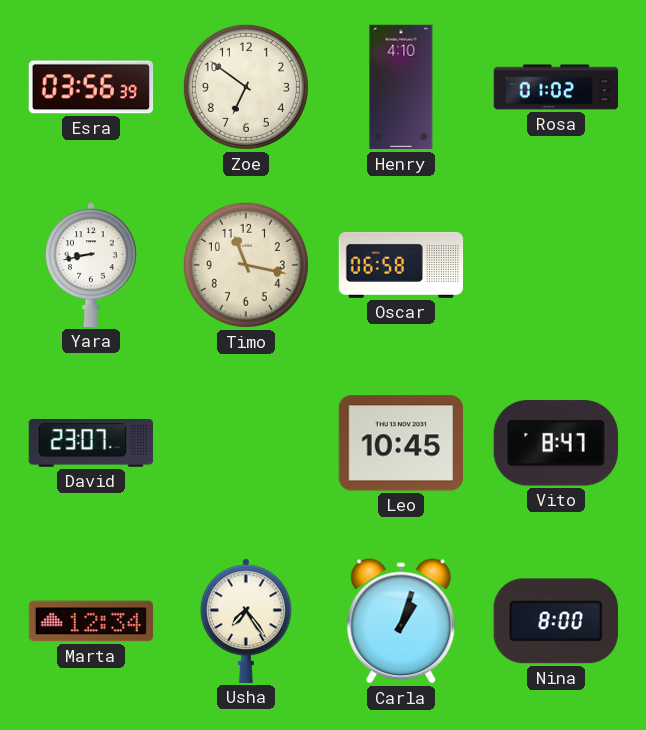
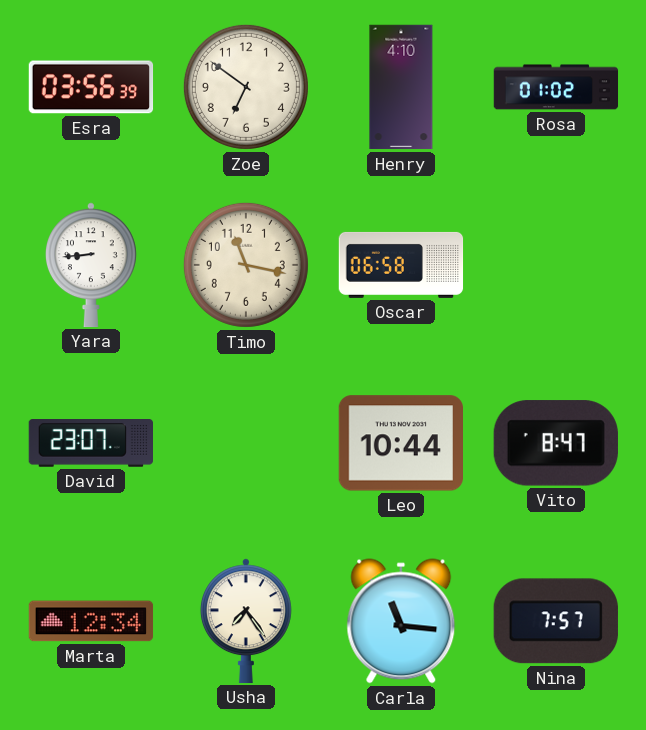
Yara: 8:43 -> 8:44
Leo: 10:45 -> 10:44
Carla: 1:03 -> 11:16
Nina: 8:00 -> 7:57
